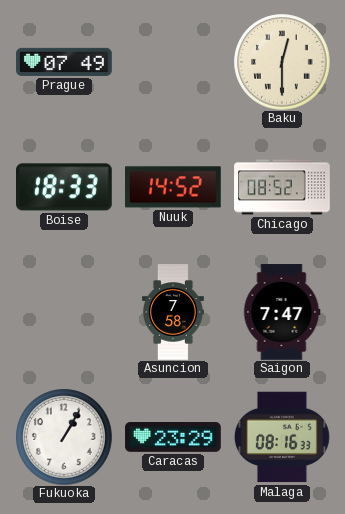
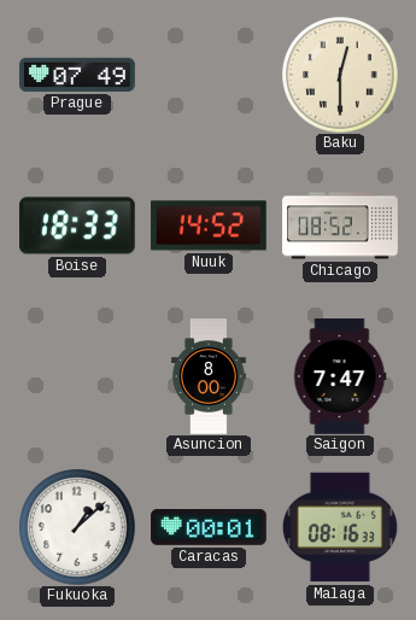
Asuncion: 7:58 -> 8:00
Fukuoka: 1:05 -> 1:08
Caracas: 23:29 -> 00:01
